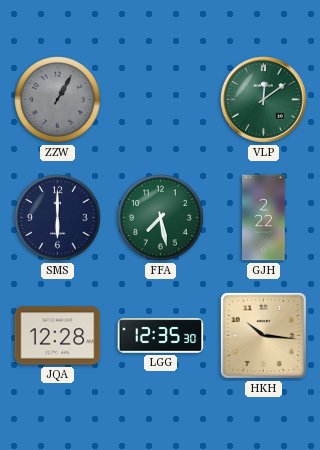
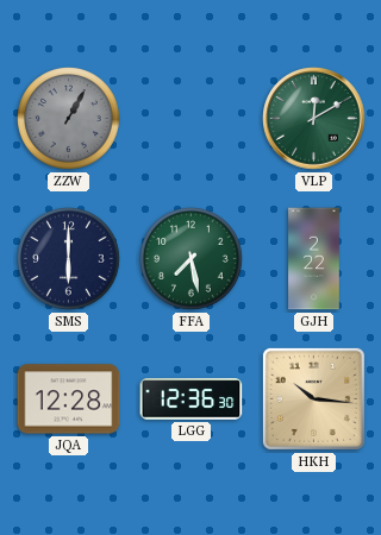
VLP: 12:09 -> 12:10
LGG: 12:35 -> 12:36
